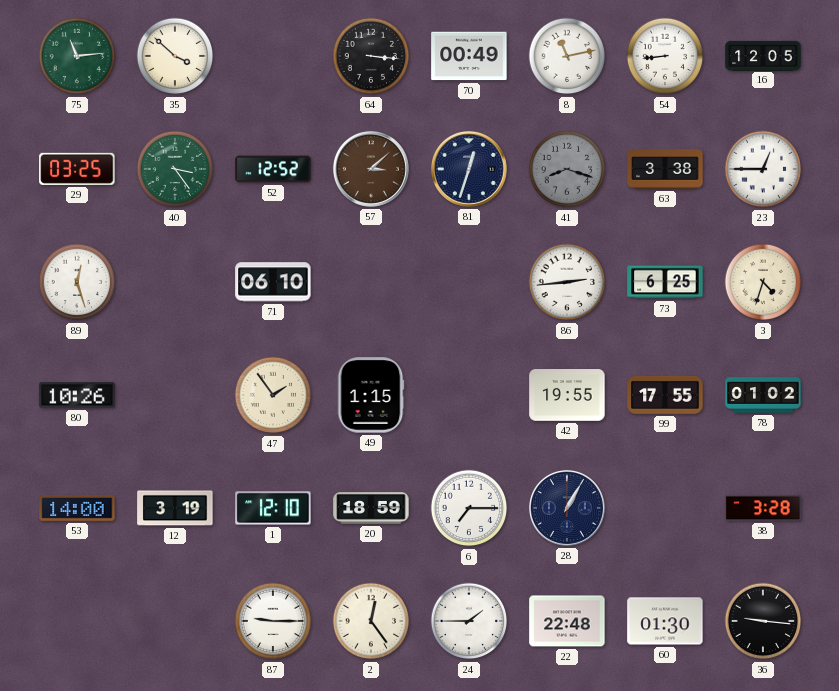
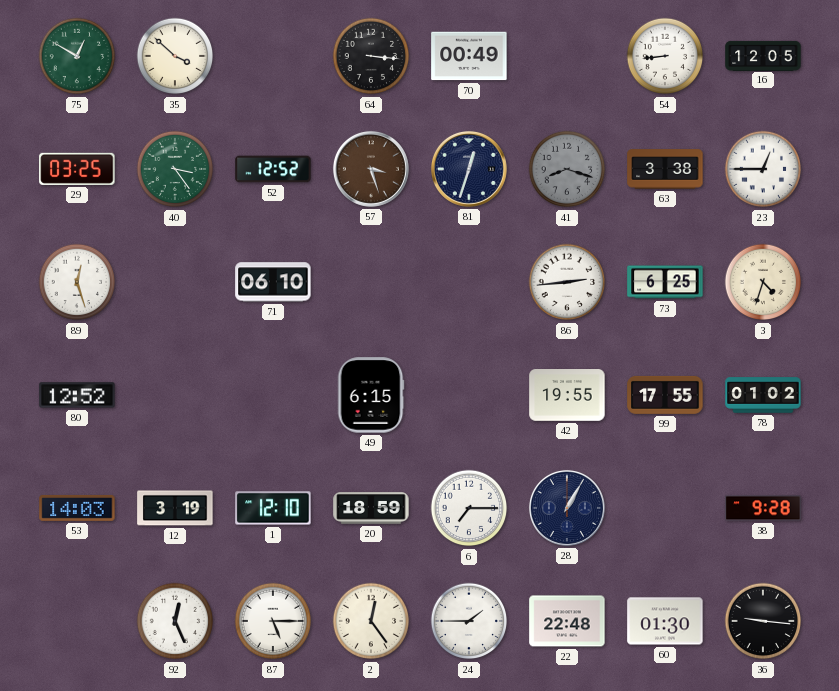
75: 11:14 -> 12:50
8: 11:13 -> none
57: 3:08 -> 3:27
80: 10:26 -> 12:52
47: 1:54 -> none
49: 1:15 -> 6:15
53: 14:00 -> 14:03
38: 3:28 -> 9:28
92: none -> 12:26
87: 9:15 -> 5:15
